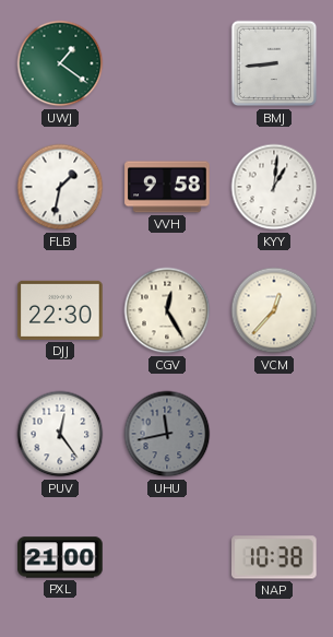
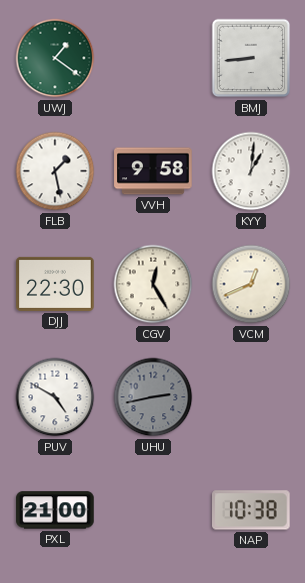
FLB: 1:32 -> 1:28
VCM: 12:37 -> 12:41
PUV: 12:24 -> 4:50
UHU: 11:43 -> 2:43
